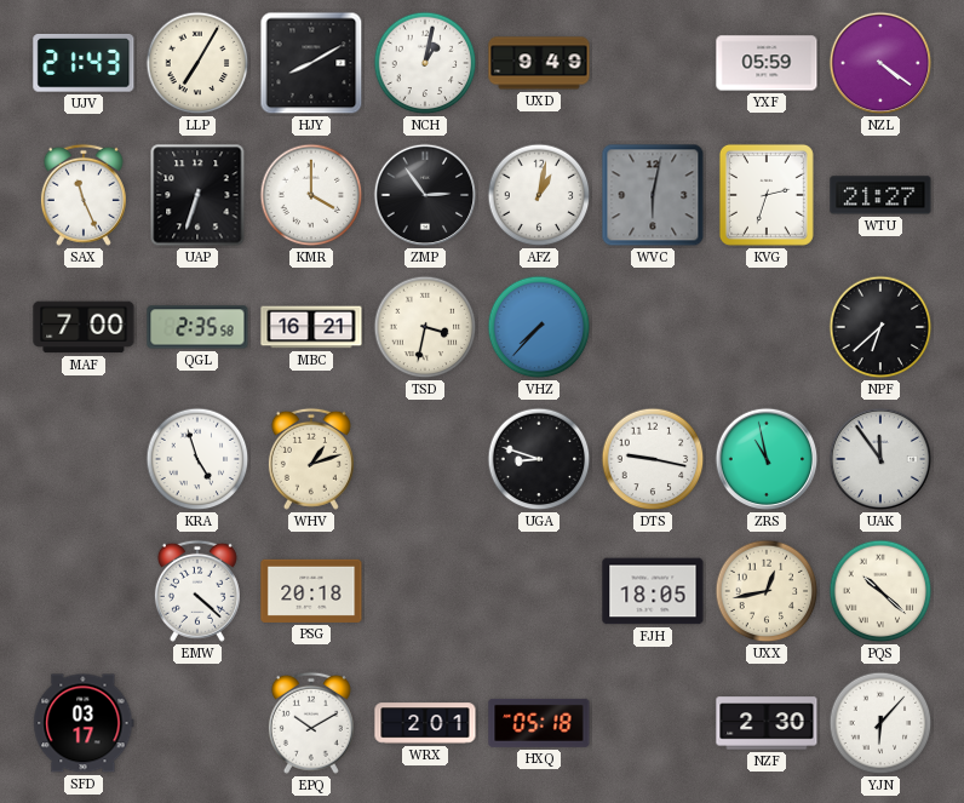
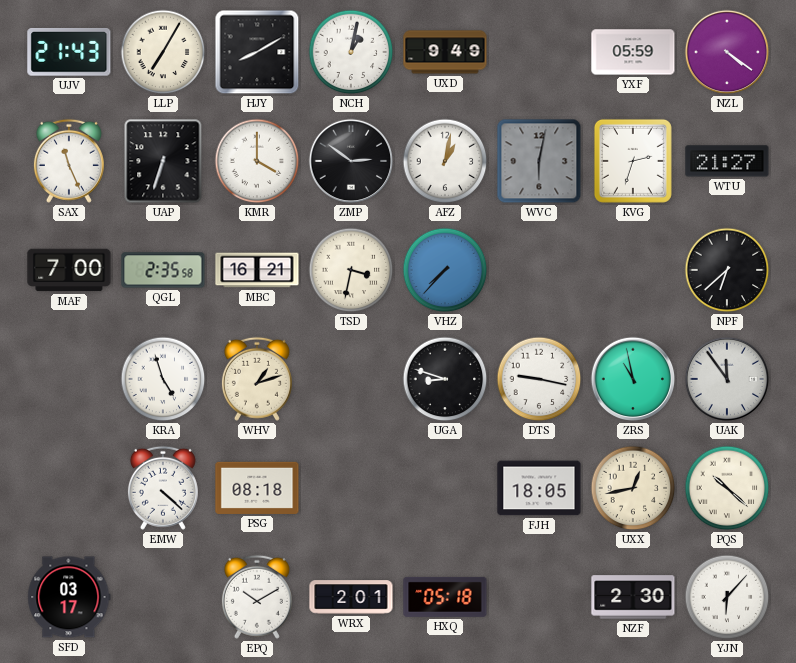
ZMP: 2:54 -> 2:51
PSG: 20:18 -> 08:18
